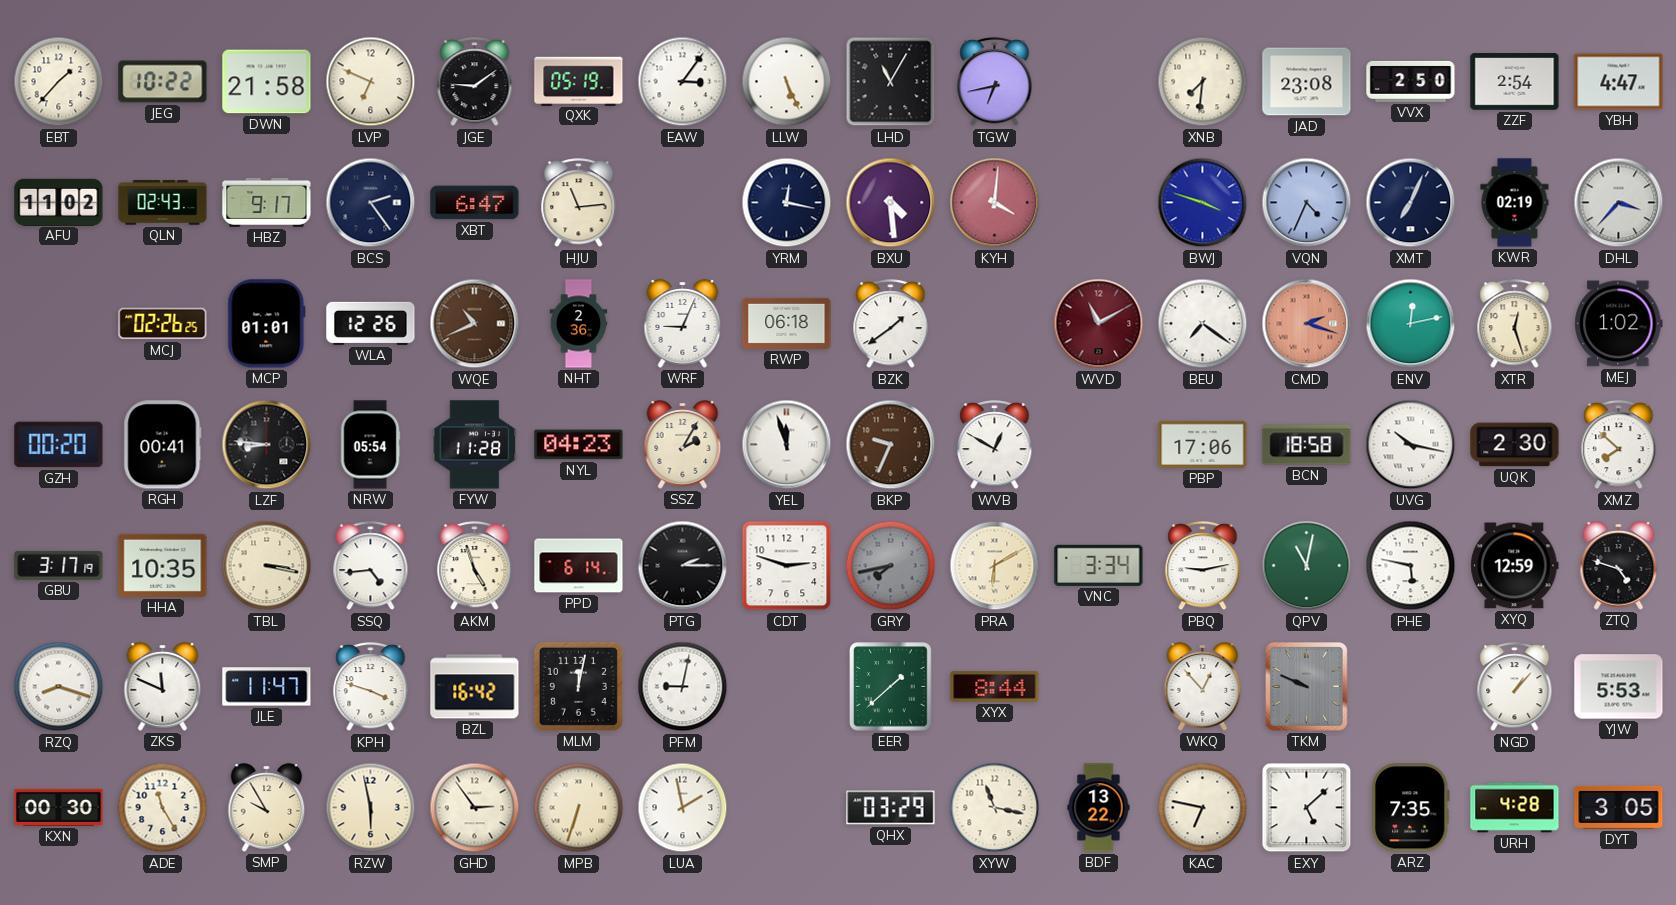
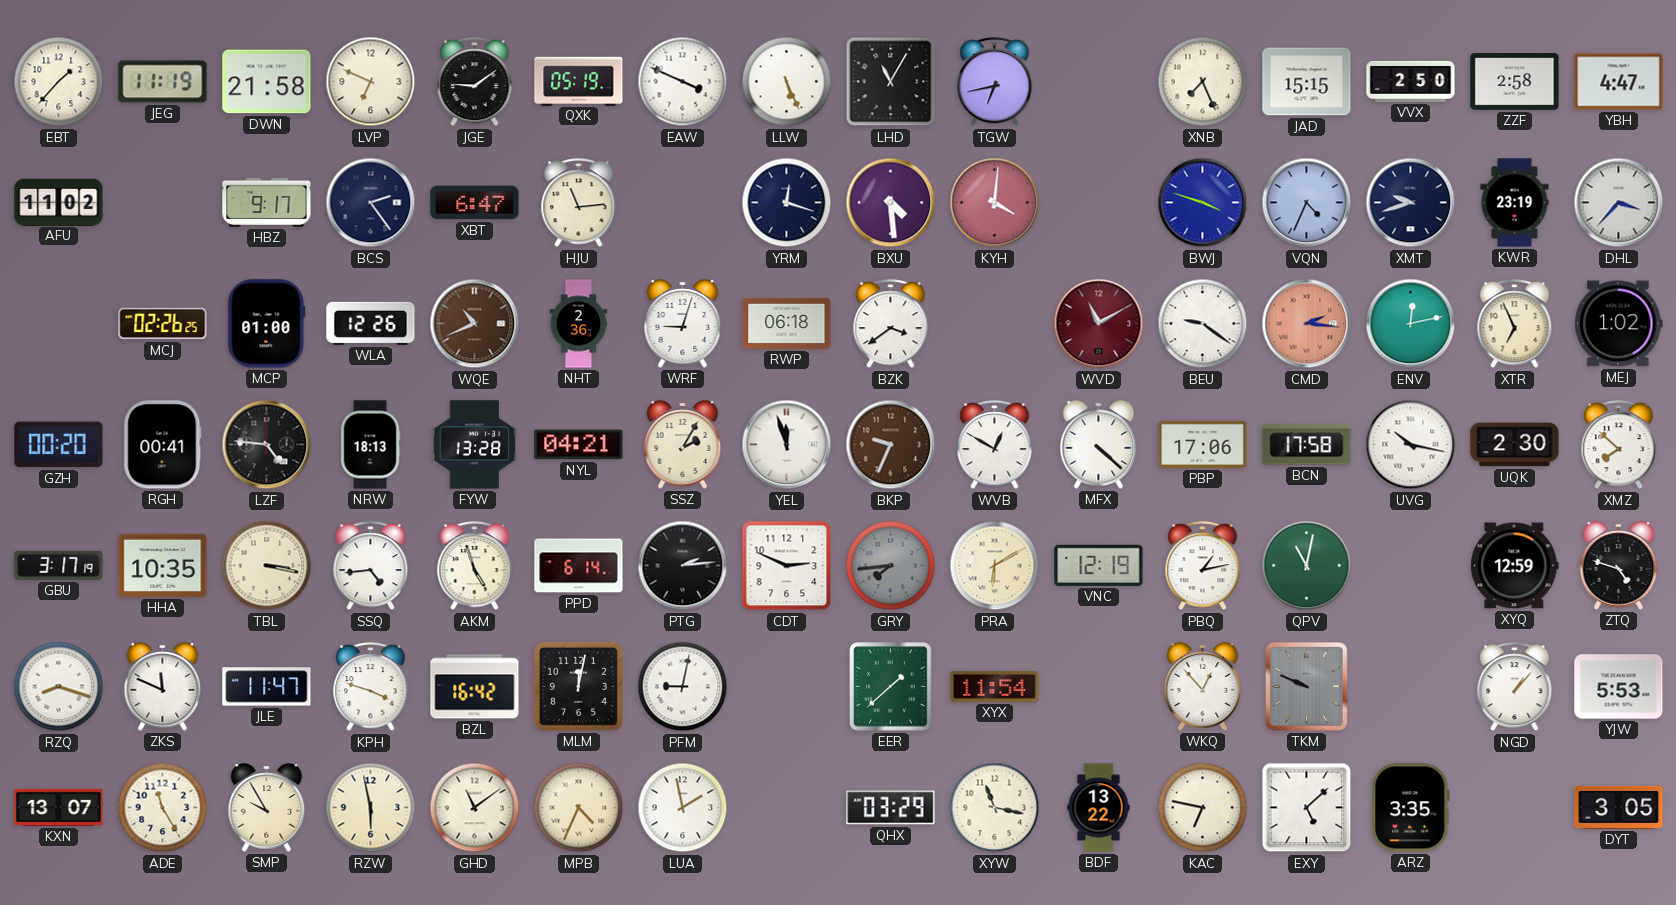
JEG: 10:22 -> 11:19
EAW: 3:06 -> 3:49
XNB: 7:31 -> 7:26
JAD: 23:08 -> 15:15
ZZF: 2:54 -> 2:58
QLN: 02:43 -> none
YRM: 12:17 -> 12:18
XMT: 7:04 -> 9:42
KWR: 02:19 -> 23:19
MCP: 01:01 -> 01:00
WRF: 9:04 -> 9:03
BZK: 1:39 -> 3:39
BEU: 7:21 -> 9:21
CMD: 2:18 -> 2:16
XTR: 12:27 -> 6:56
LZF: 8:46 -> 4:46
NRW: 05:54 -> 18:13
FYW: 11:28 -> 13:28
NYL: 04:23 -> 04:21
MFX: none -> 4:22
BCN: 18:58 -> 17:58
PTG: 2:15 -> 2:14
CDT: 2:48 -> 2:49
GRY: 7:43 -> 7:44
VNC: 3:34 -> 12:19
PBQ: 9:13 -> 1:13
PHE: 5:47 -> none
XYX: 8:44 -> 11:54
KXN: 00:30 -> 13:07
GHD: 2:54 -> 11:09
MPB: 6:33 -> 4:34
ARZ: 7:35 -> 3:35
URH: 4:28 -> none
